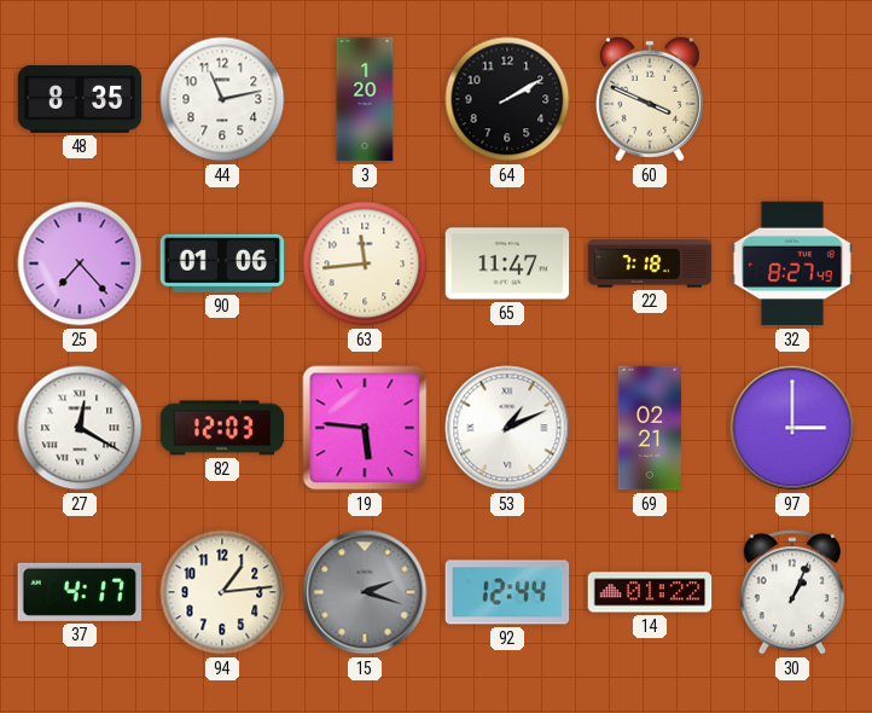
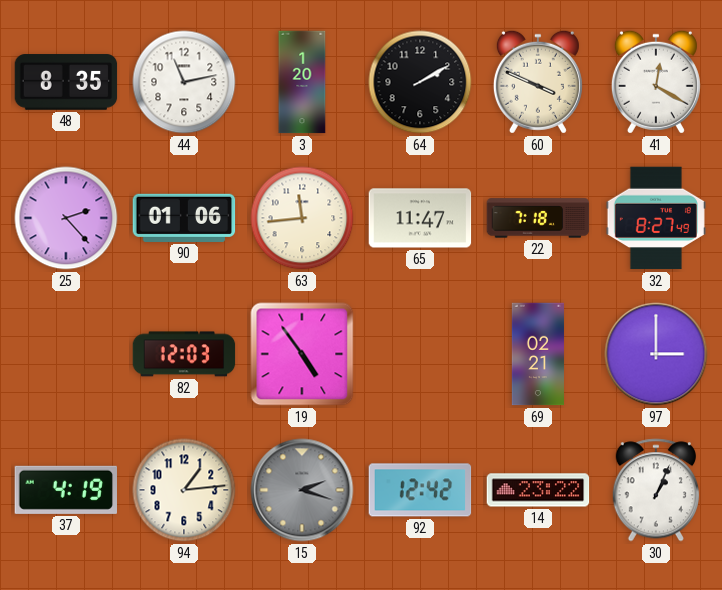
41: none -> 12:20
25: 7:23 -> 2:23
27: 12:20 -> none
19: 5:46 -> 4:54
53: 1:11 -> none
37: 4:17 -> 4:19
92: 12:44 -> 12:42
14: 01:22 -> 23:22
